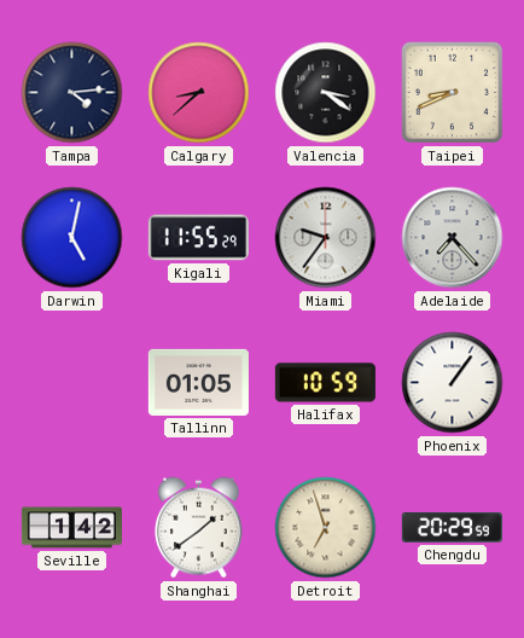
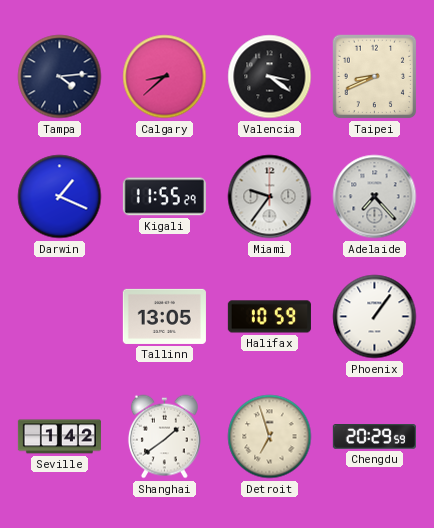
Darwin: 5:02 -> 1:19
Tallinn: 01:05 -> 13:05
